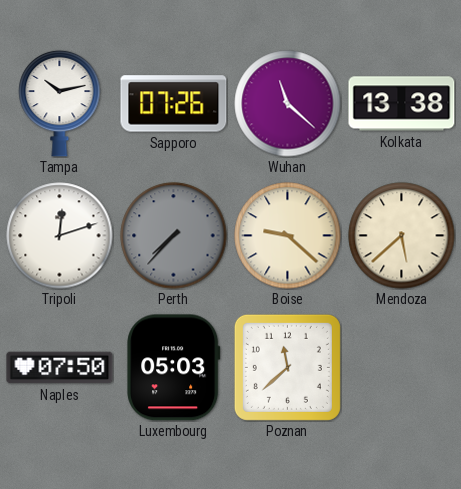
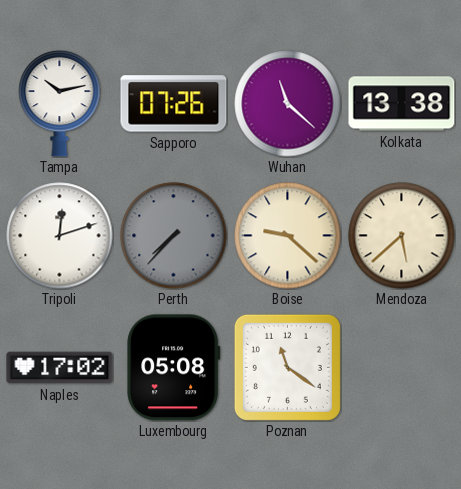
Naples: 07:50 -> 17:02
Luxembourg: 05:03 -> 05:08
Poznan: 11:38 -> 11:21
